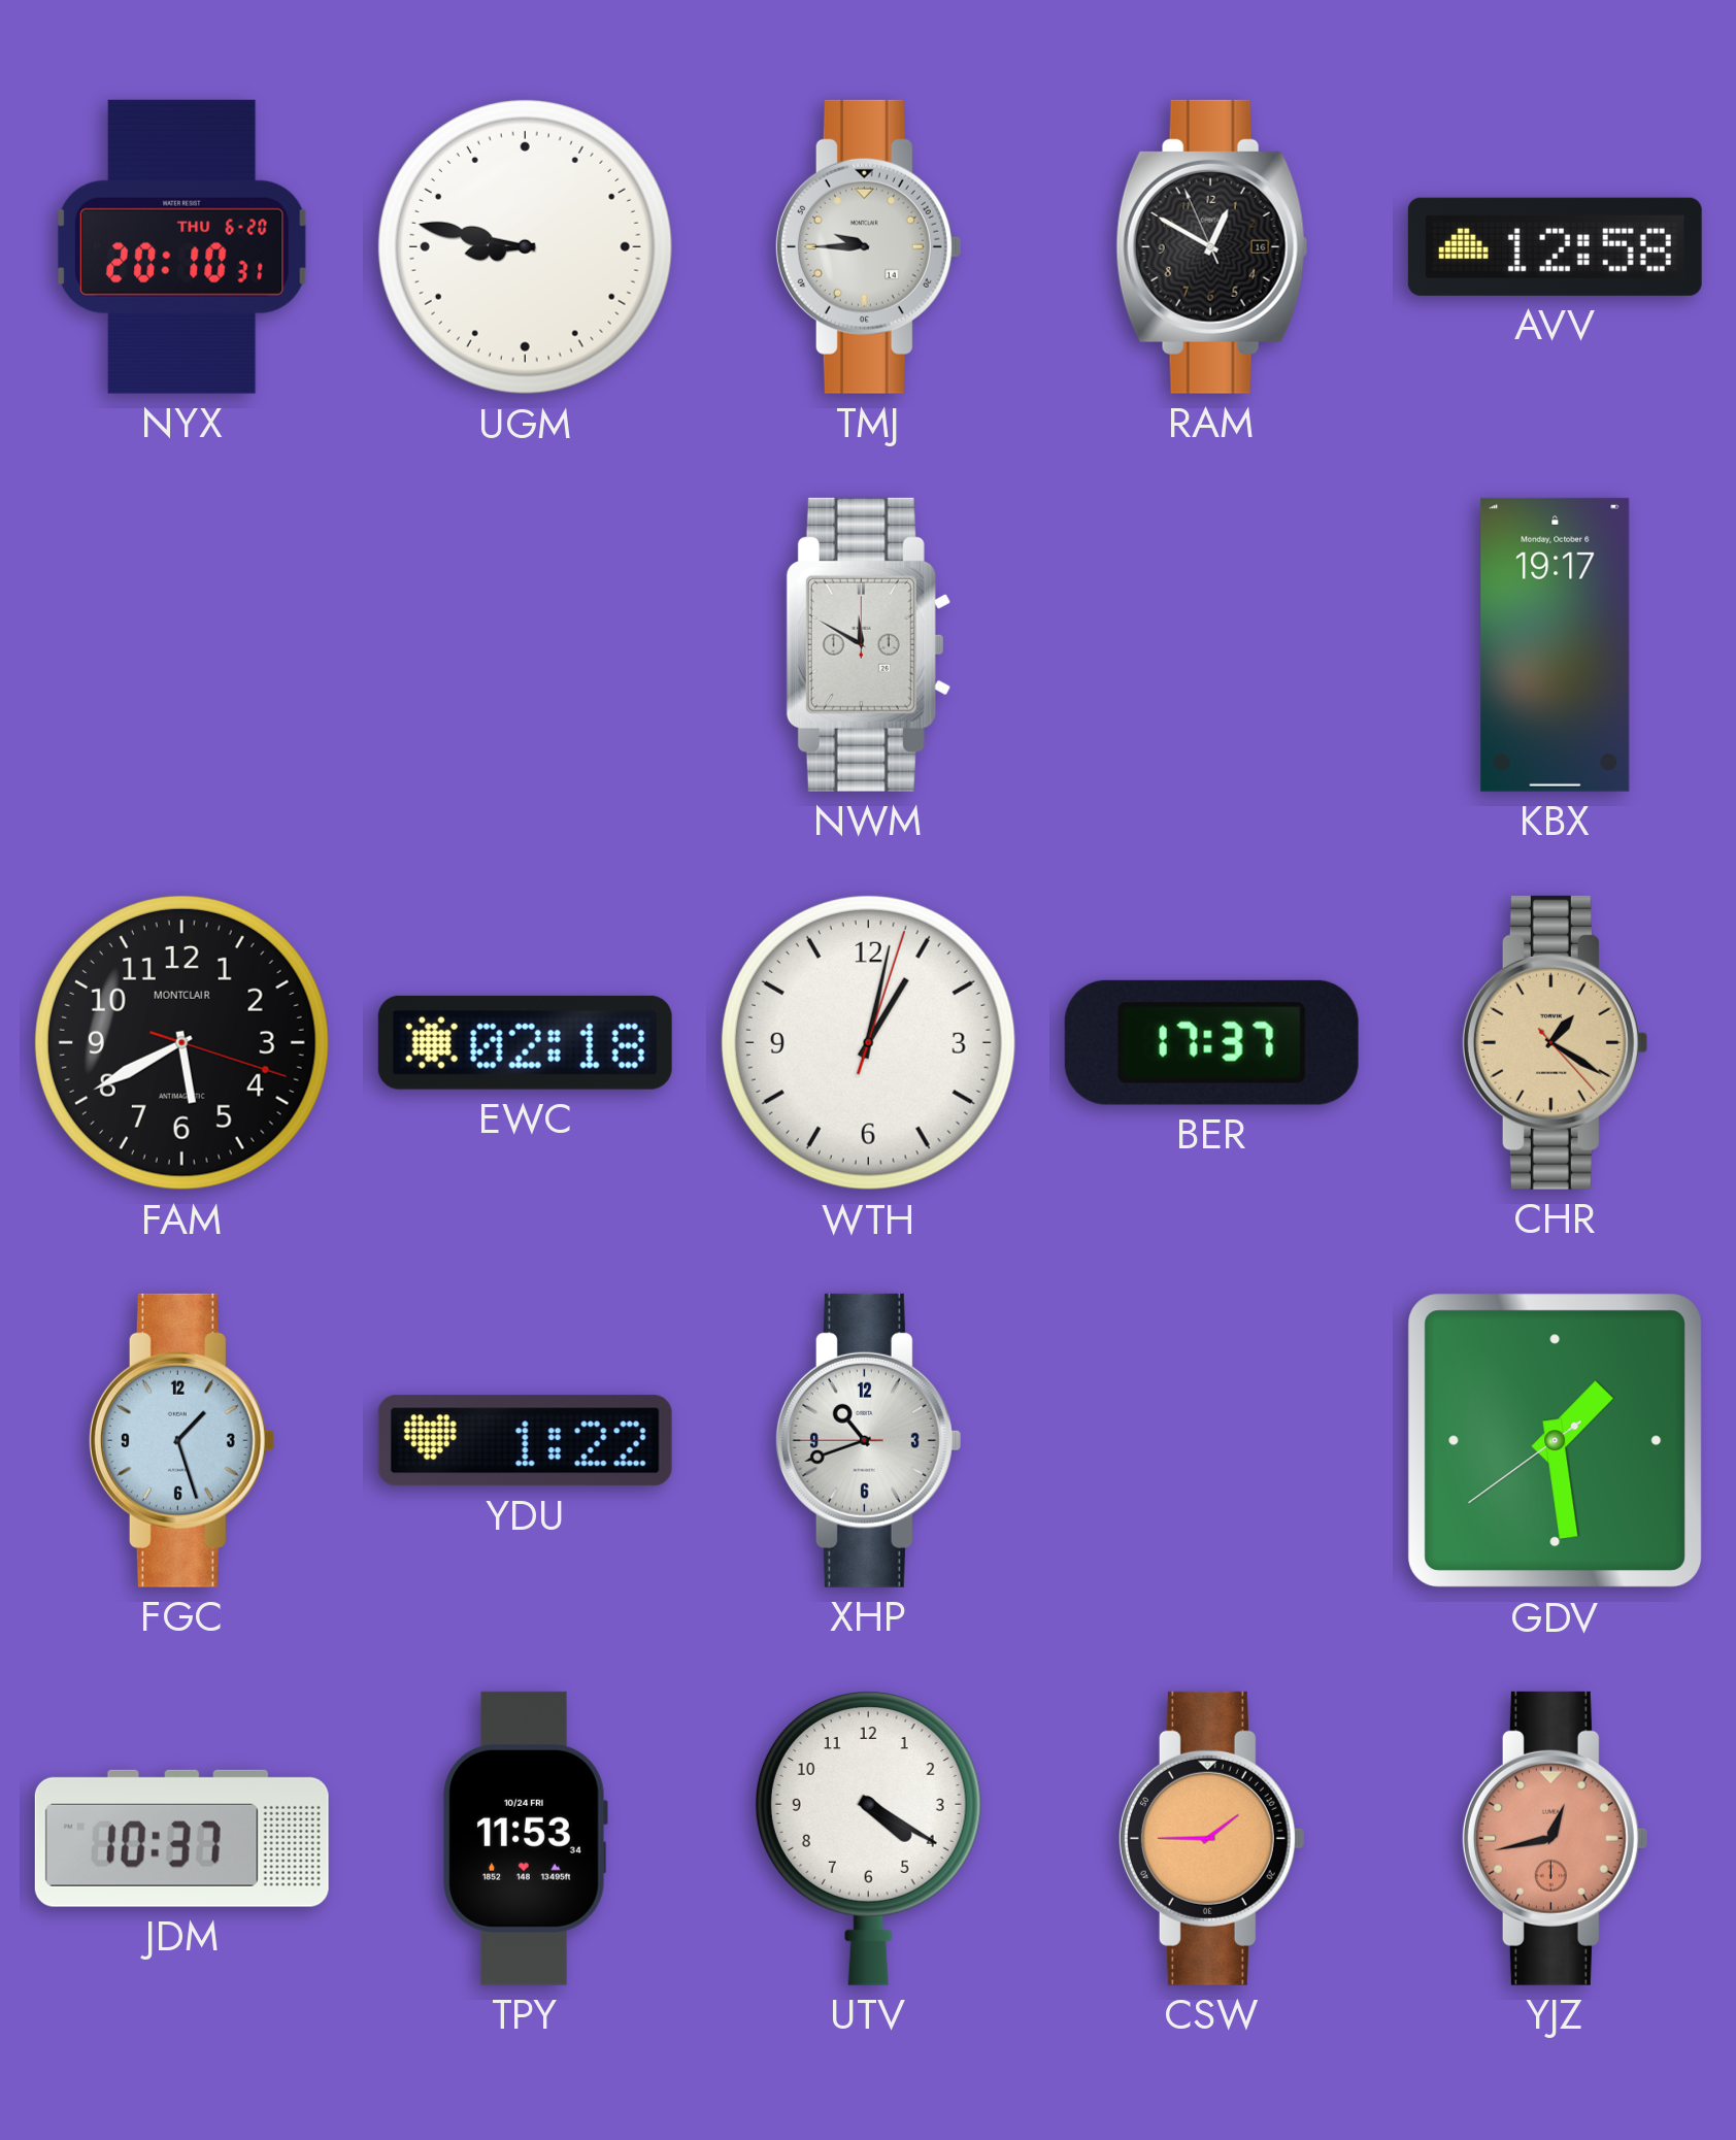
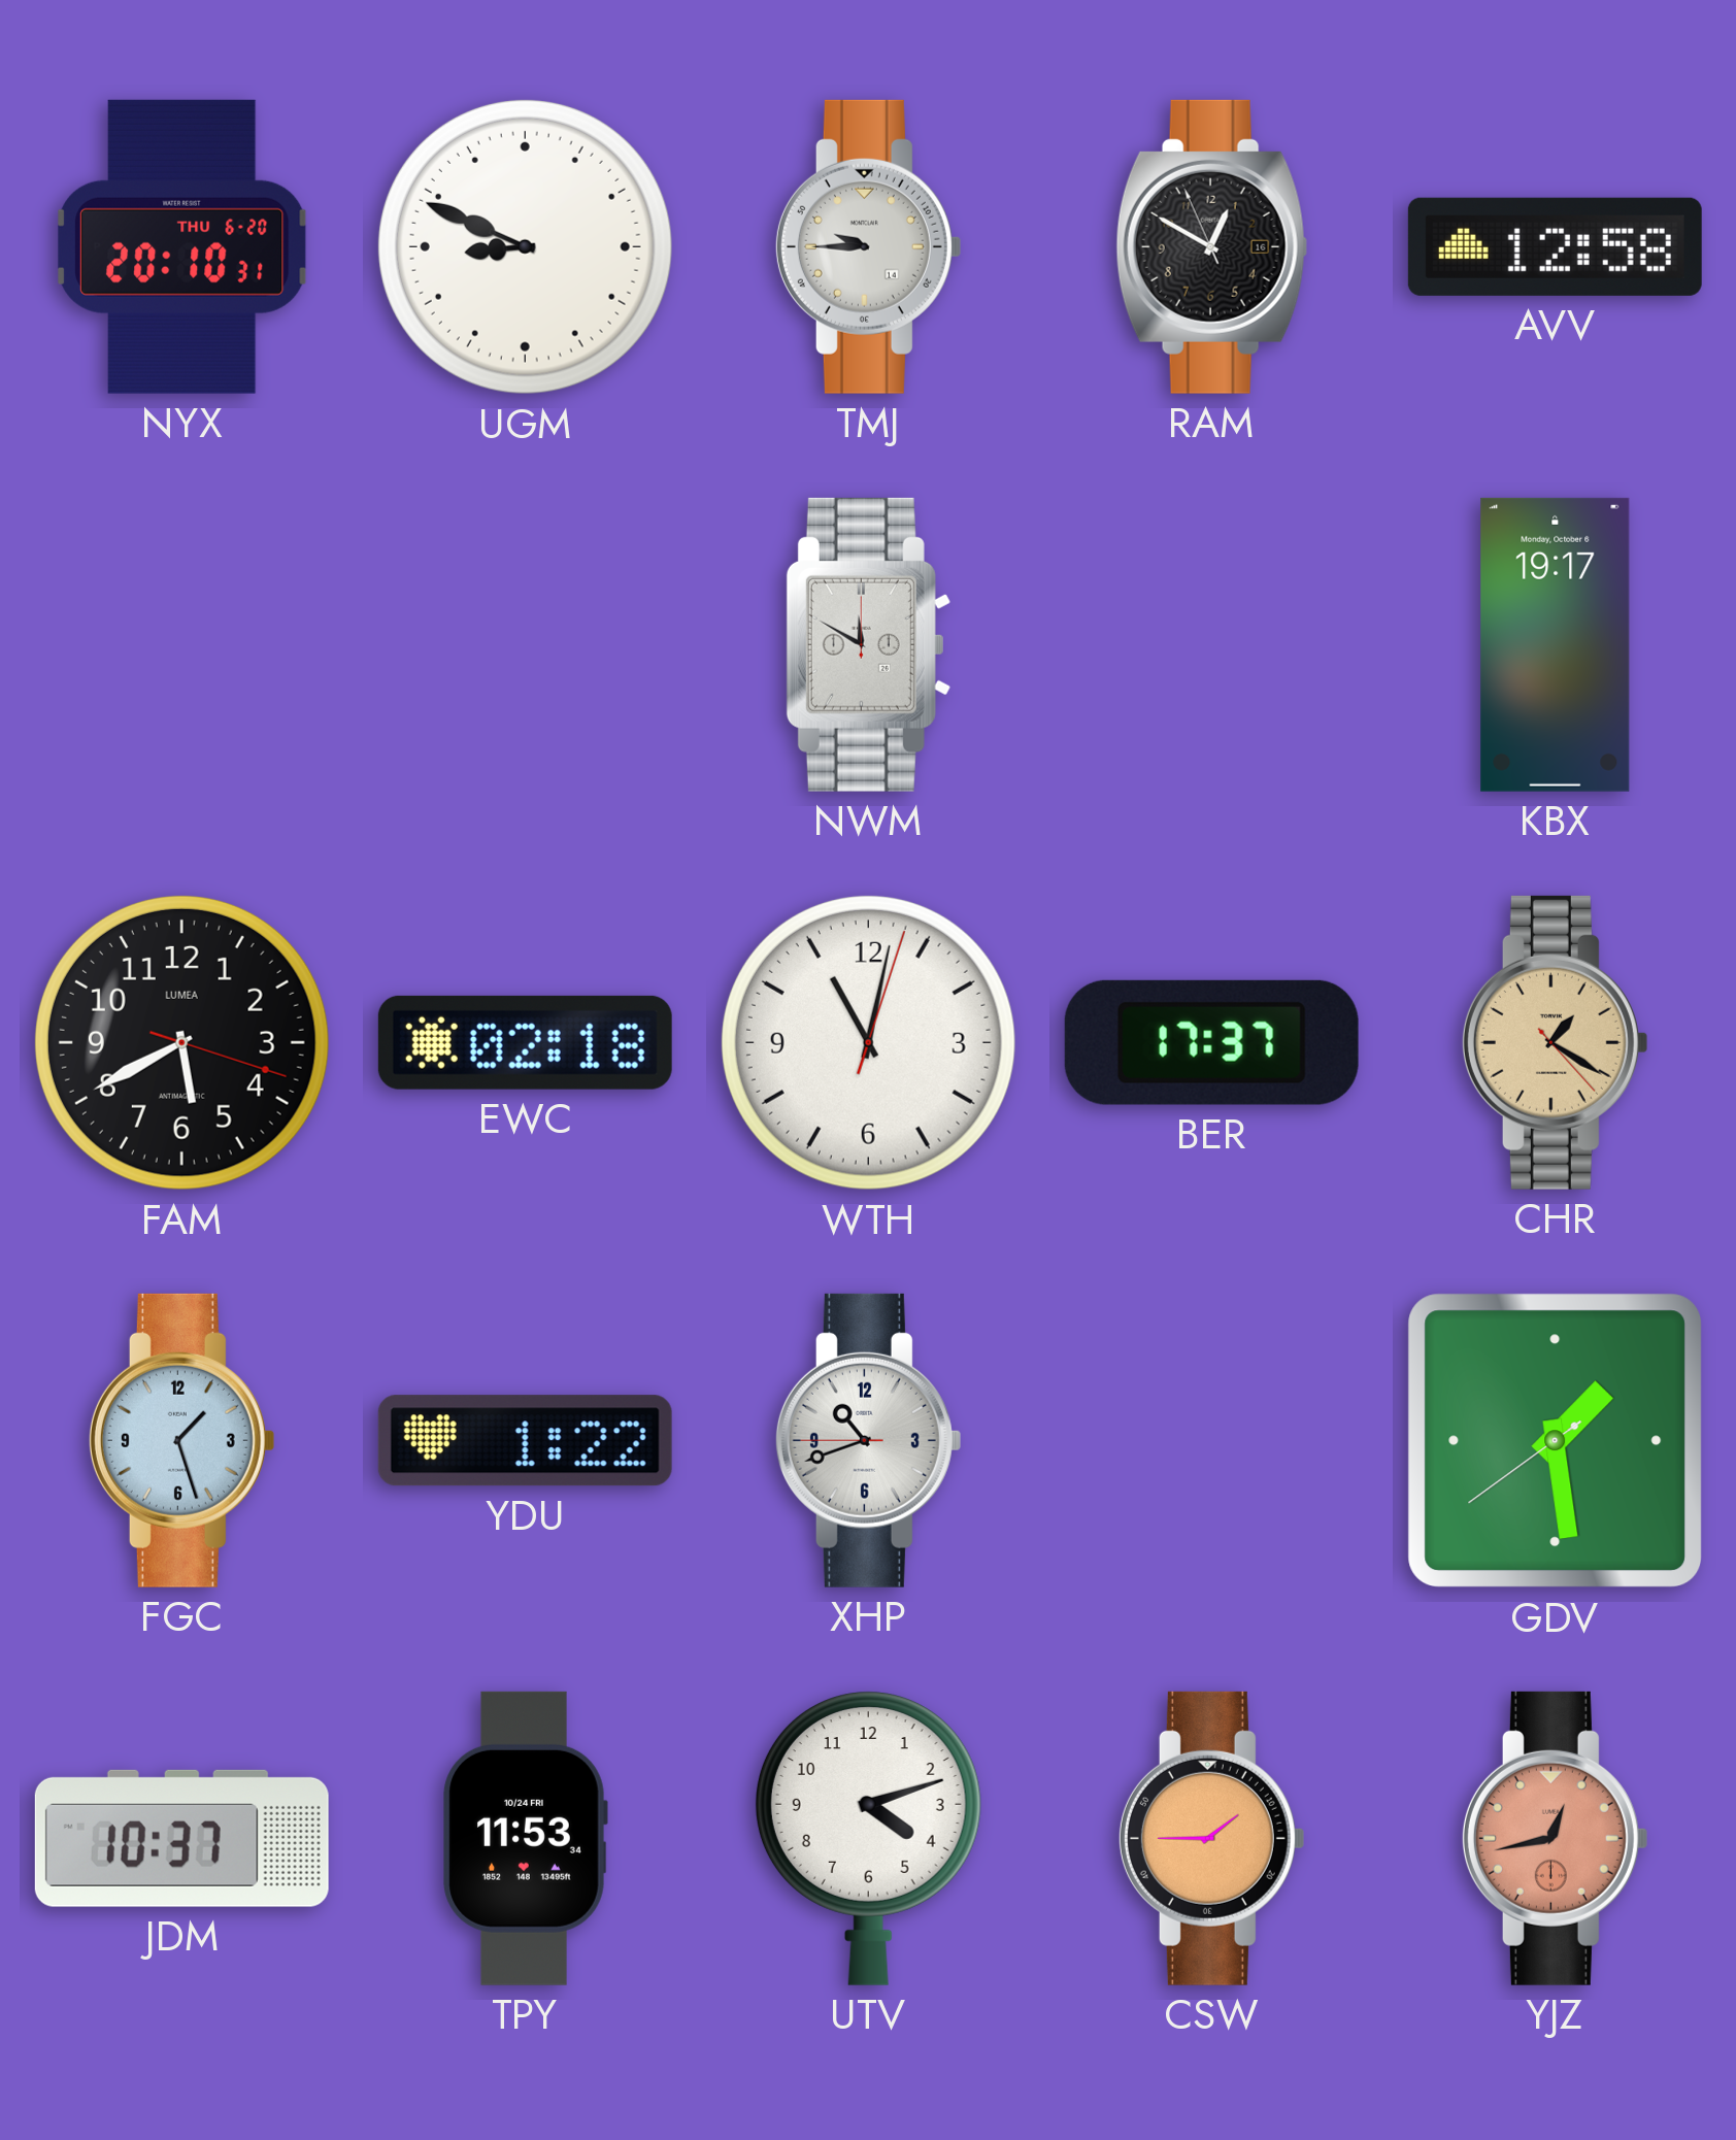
UGM: 8:47 -> 8:49
FAM brand: MONTCLAIR -> LUMEA
WTH: 1:02 -> 11:02
UTV: 4:20 -> 4:12
